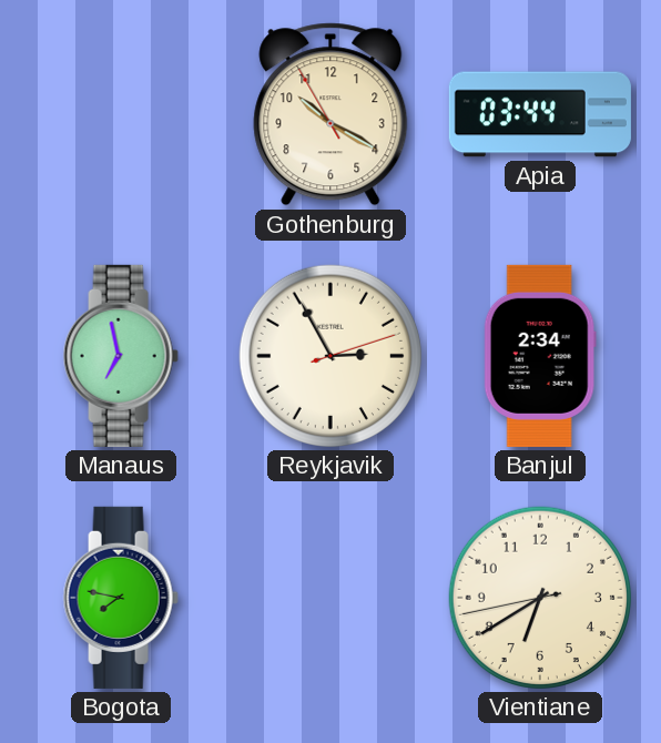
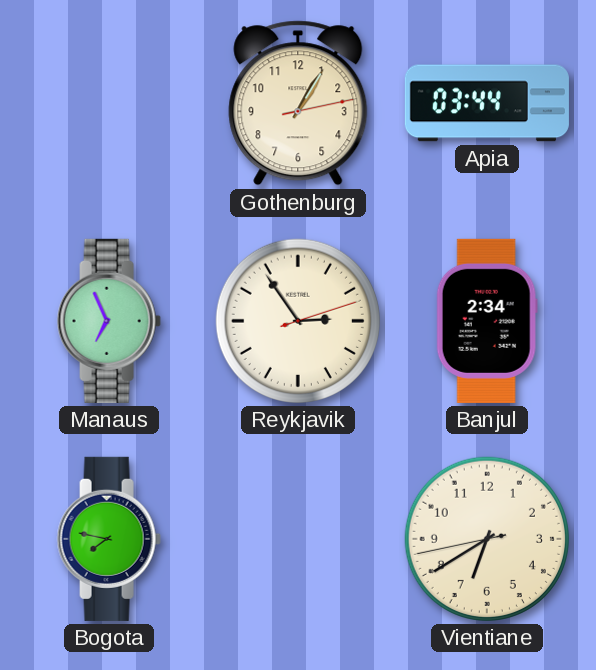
Gothenburg: 10:19 -> 1:05
Manaus: 6:58 -> 6:56
Reykjavik: 2:55 -> 2:54
